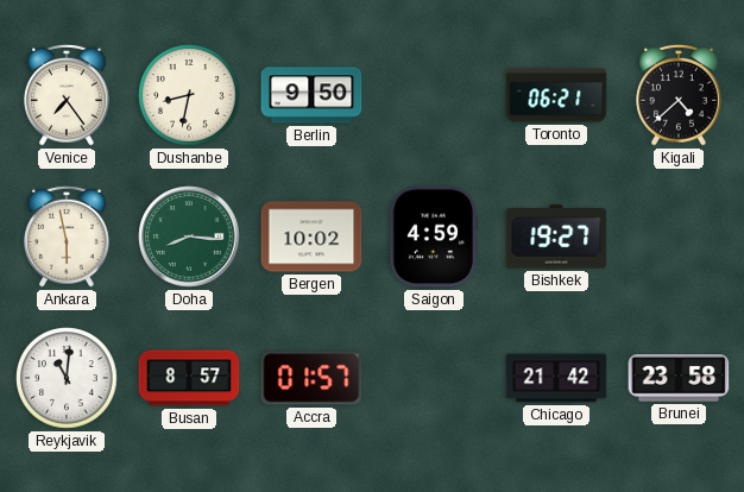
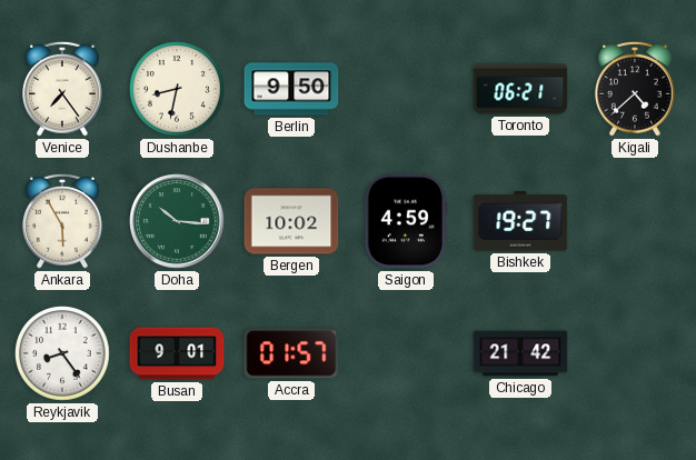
Ankara: 5:58 -> 5:55
Doha: 8:16 -> 10:16
Reykjavik: 11:01 -> 8:24
Busan: 8:57 -> 9:01
Brunei: 23:58 -> none
